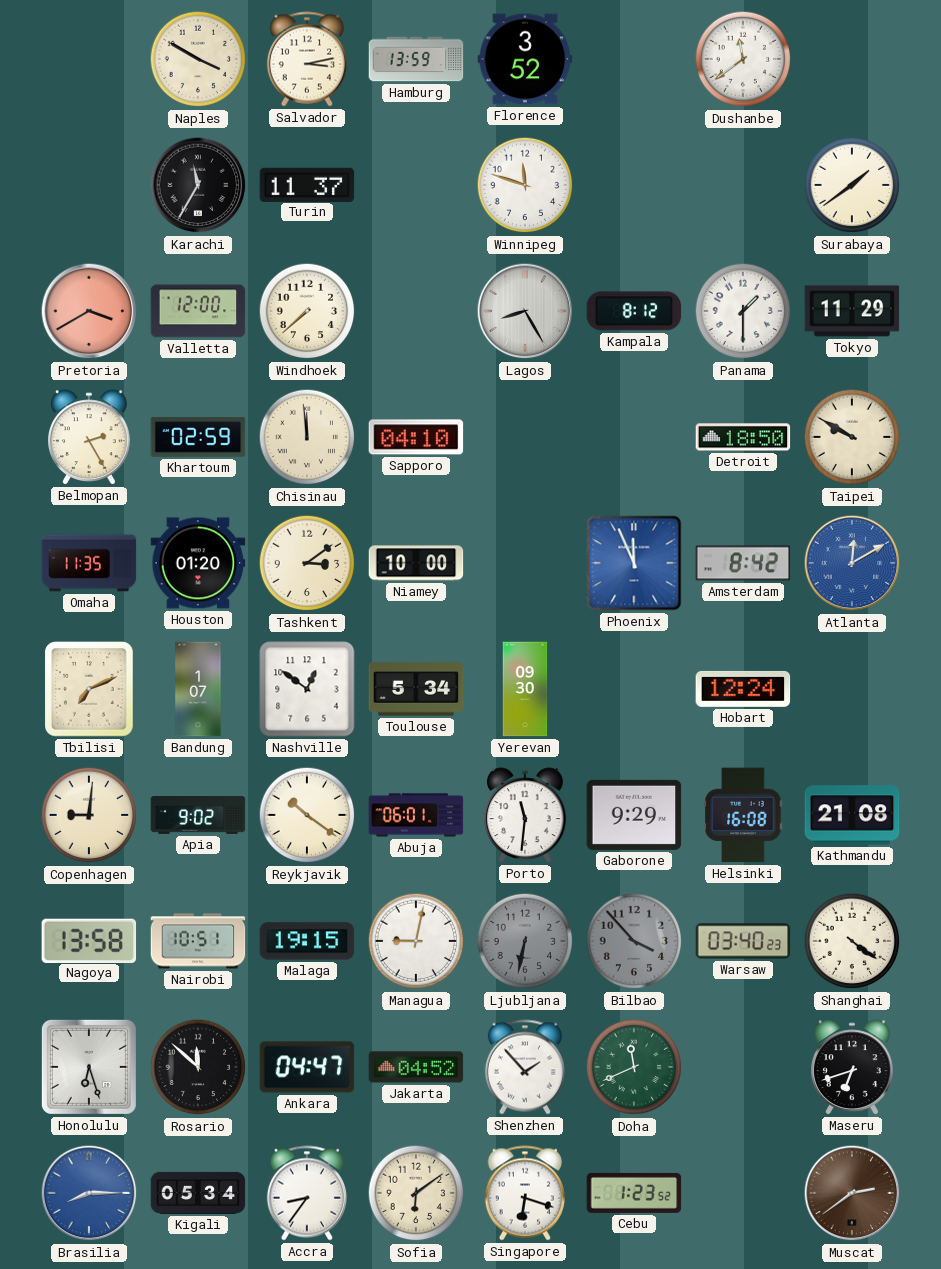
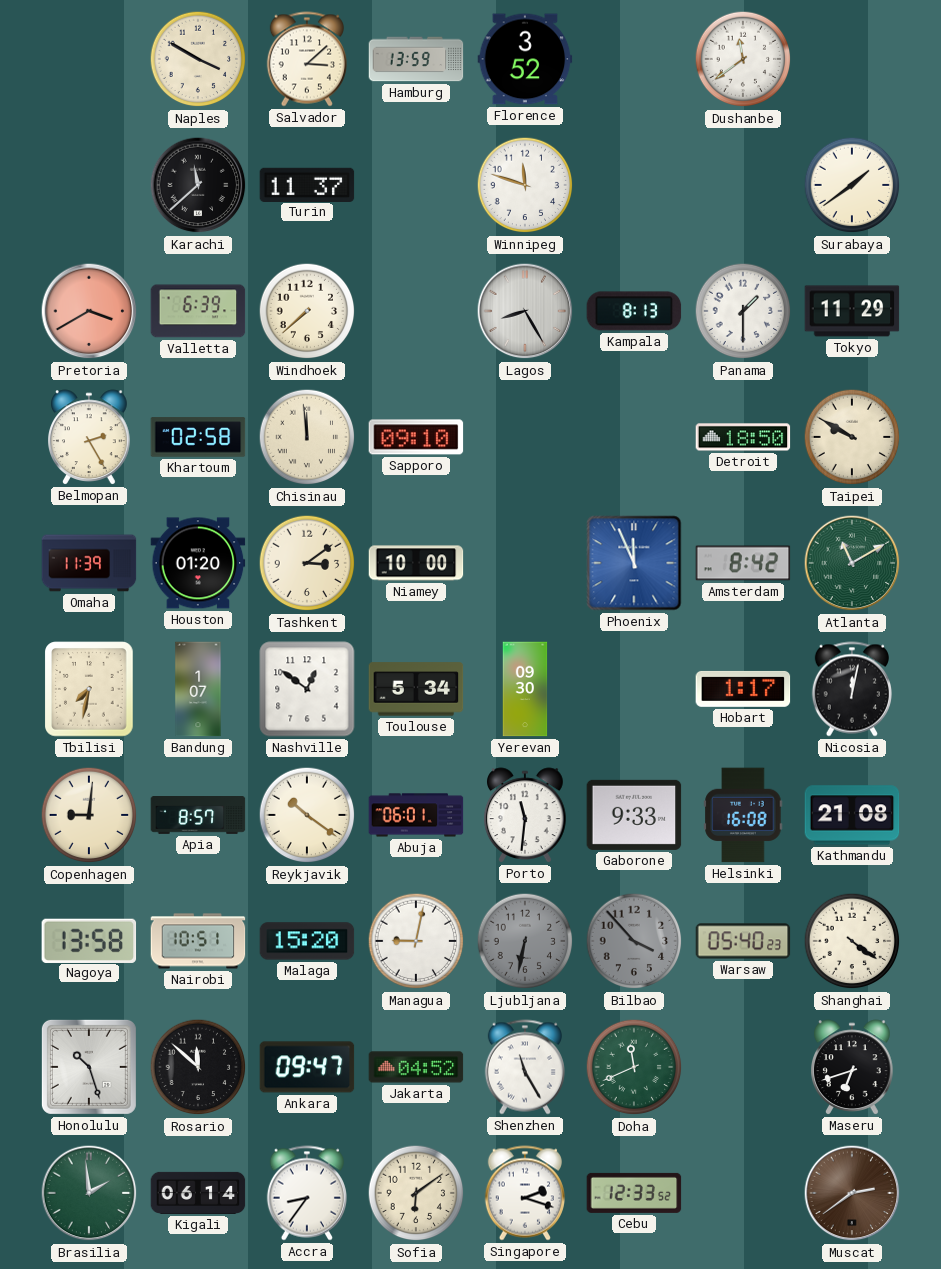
Salvador: 3:13 -> 3:08
Karachi: 11:35 -> 11:38
Valletta: 12:00 -> 6:39
Kampala: 8:12 -> 8:13
Khartoum: 02:59 -> 02:58
Sapporo: 04:10 -> 09:10
Omaha: 11:35 -> 11:39
Atlanta: 12:10 -> 11:10
Atlanta dial: blue -> green
Tbilisi: 7:11 -> 7:32
Hobart: 12:24 -> 1:17
Nicosia: none -> 12:02
Apia: 9:02 -> 8:57
Gaborone: 9:29 -> 9:33
Malaga: 19:15 -> 15:20
Warsaw: 03:40 -> 05:40
Honolulu: 6:27 -> 10:27
Ankara: 04:47 -> 09:47
Shenzhen: 1:53 -> 11:25
Brasilia: 8:15 -> 1:59
Brasilia dial: blue -> green
Kigali: 05:34 -> 06:14
Singapore: 6:18 -> 2:18
Cebu: 1:23 -> 12:33
